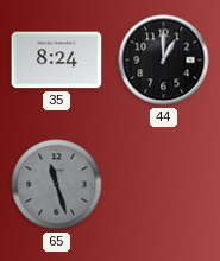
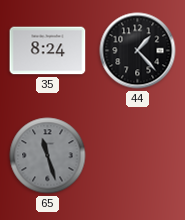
44: 1:00 -> 1:23
